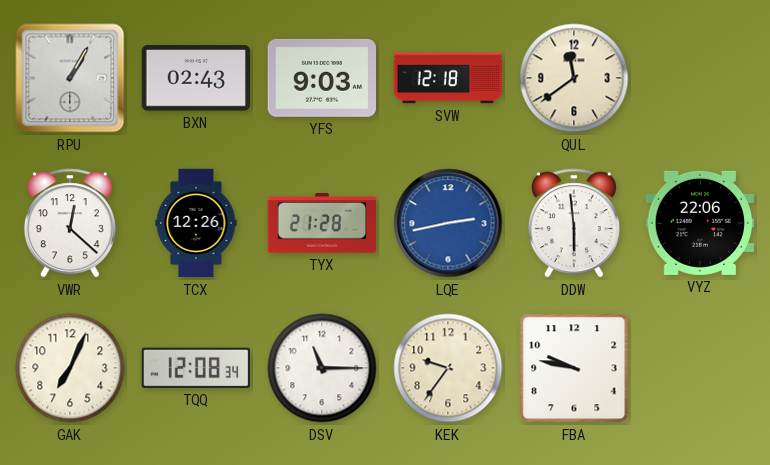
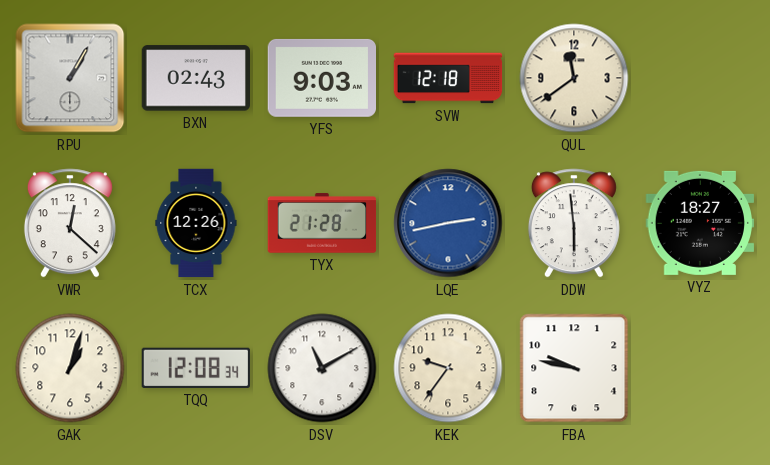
VYZ: 22:06 -> 18:27
GAK: 7:04 -> 1:03
DSV: 11:15 -> 11:10
